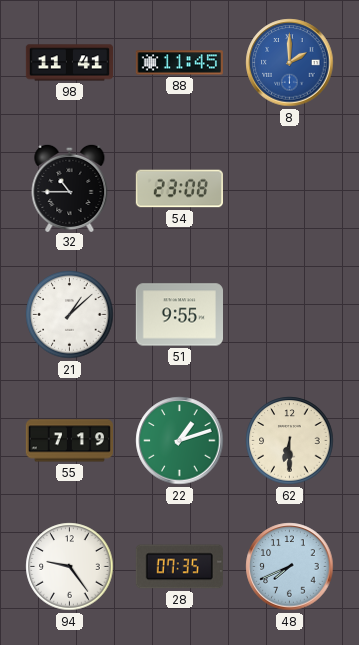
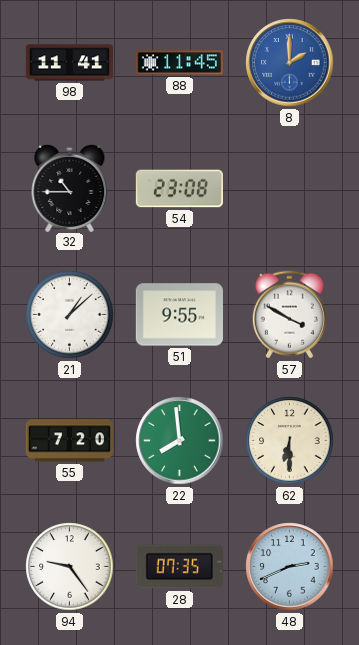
57: none -> 3:50
55: 7:19 -> 7:20
22: 1:12 -> 7:59
48: 7:41 -> 2:41
